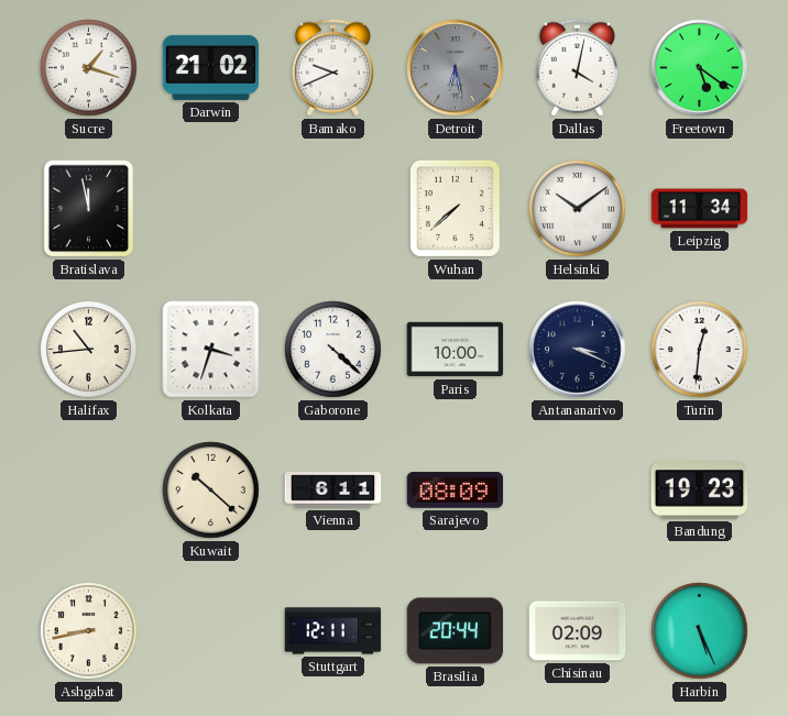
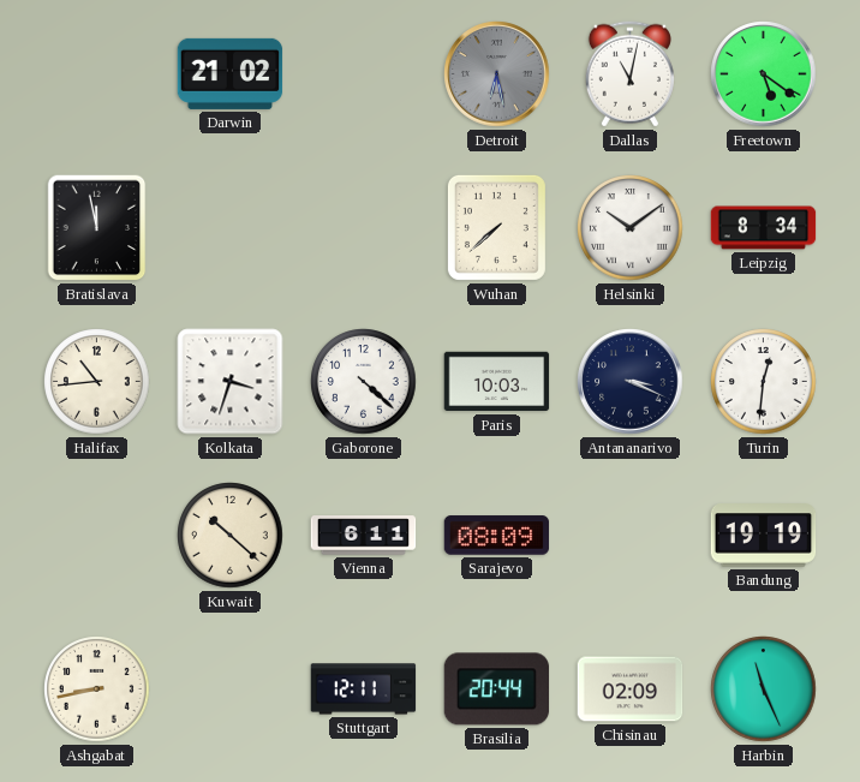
Sucre: 1:18 -> none
Bamako: 9:41 -> none
Dallas: 4:02 -> 11:02
Leipzig: 11:34 -> 8:34
Paris: 10:00 -> 10:03
Bandung: 19:23 -> 19:19
Harbin: 5:26 -> 11:26
